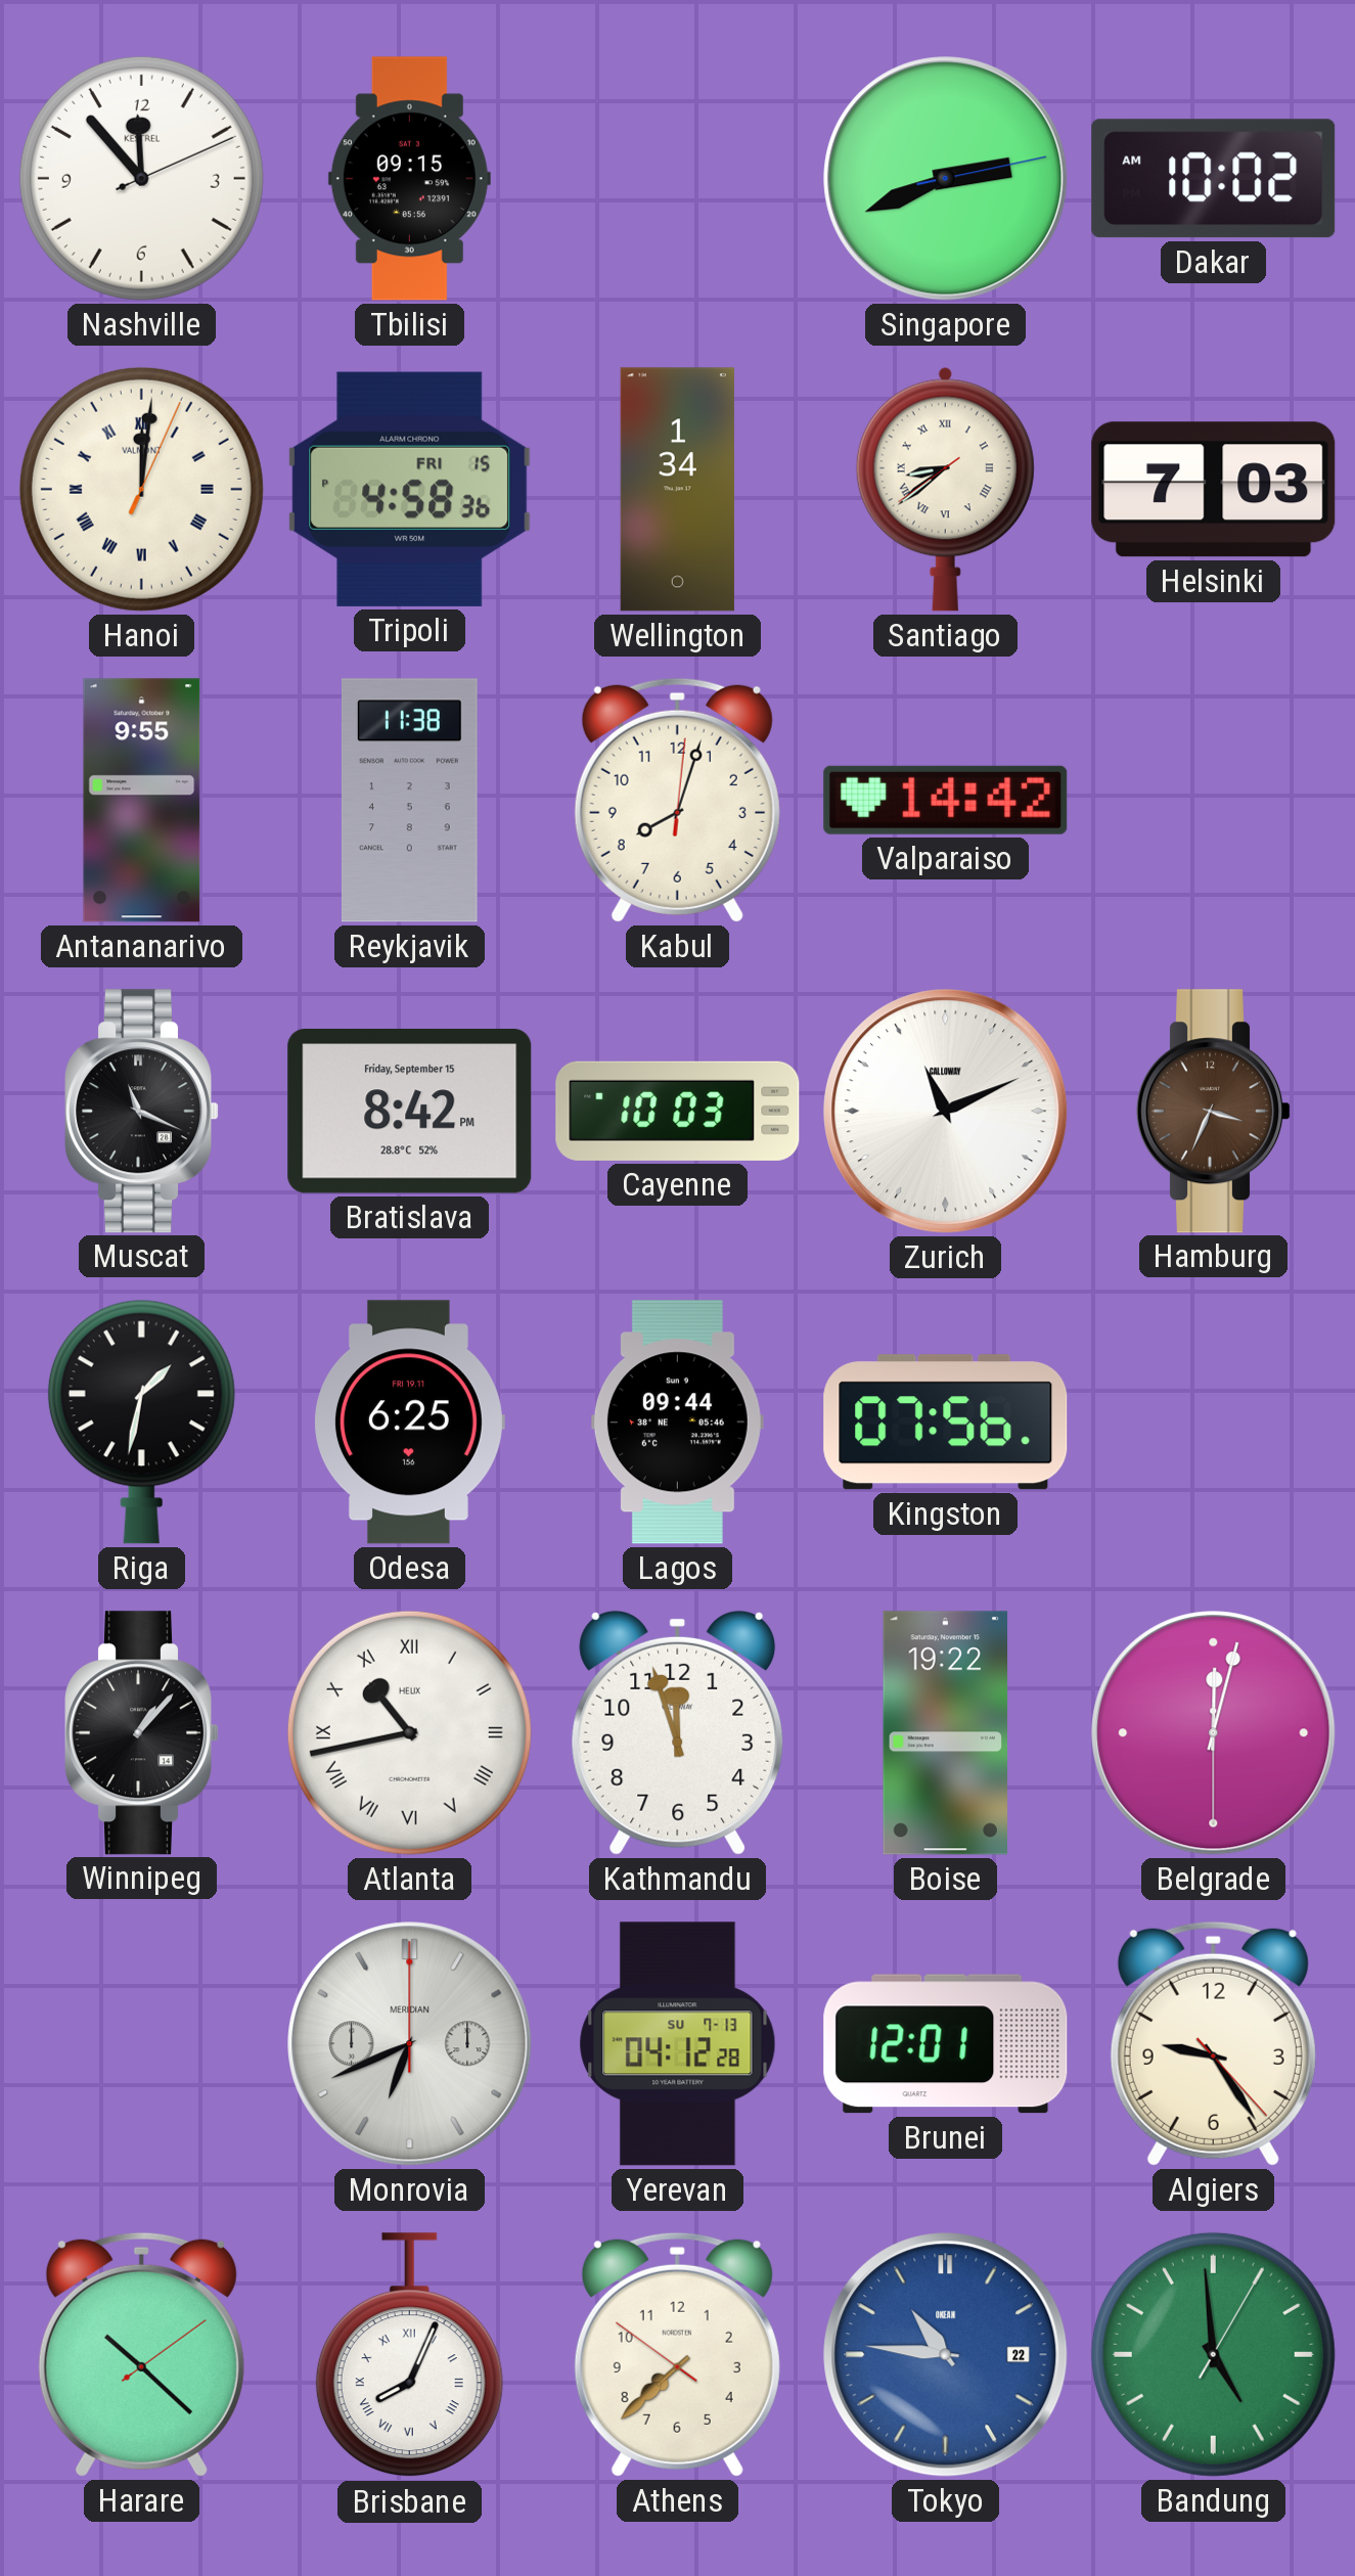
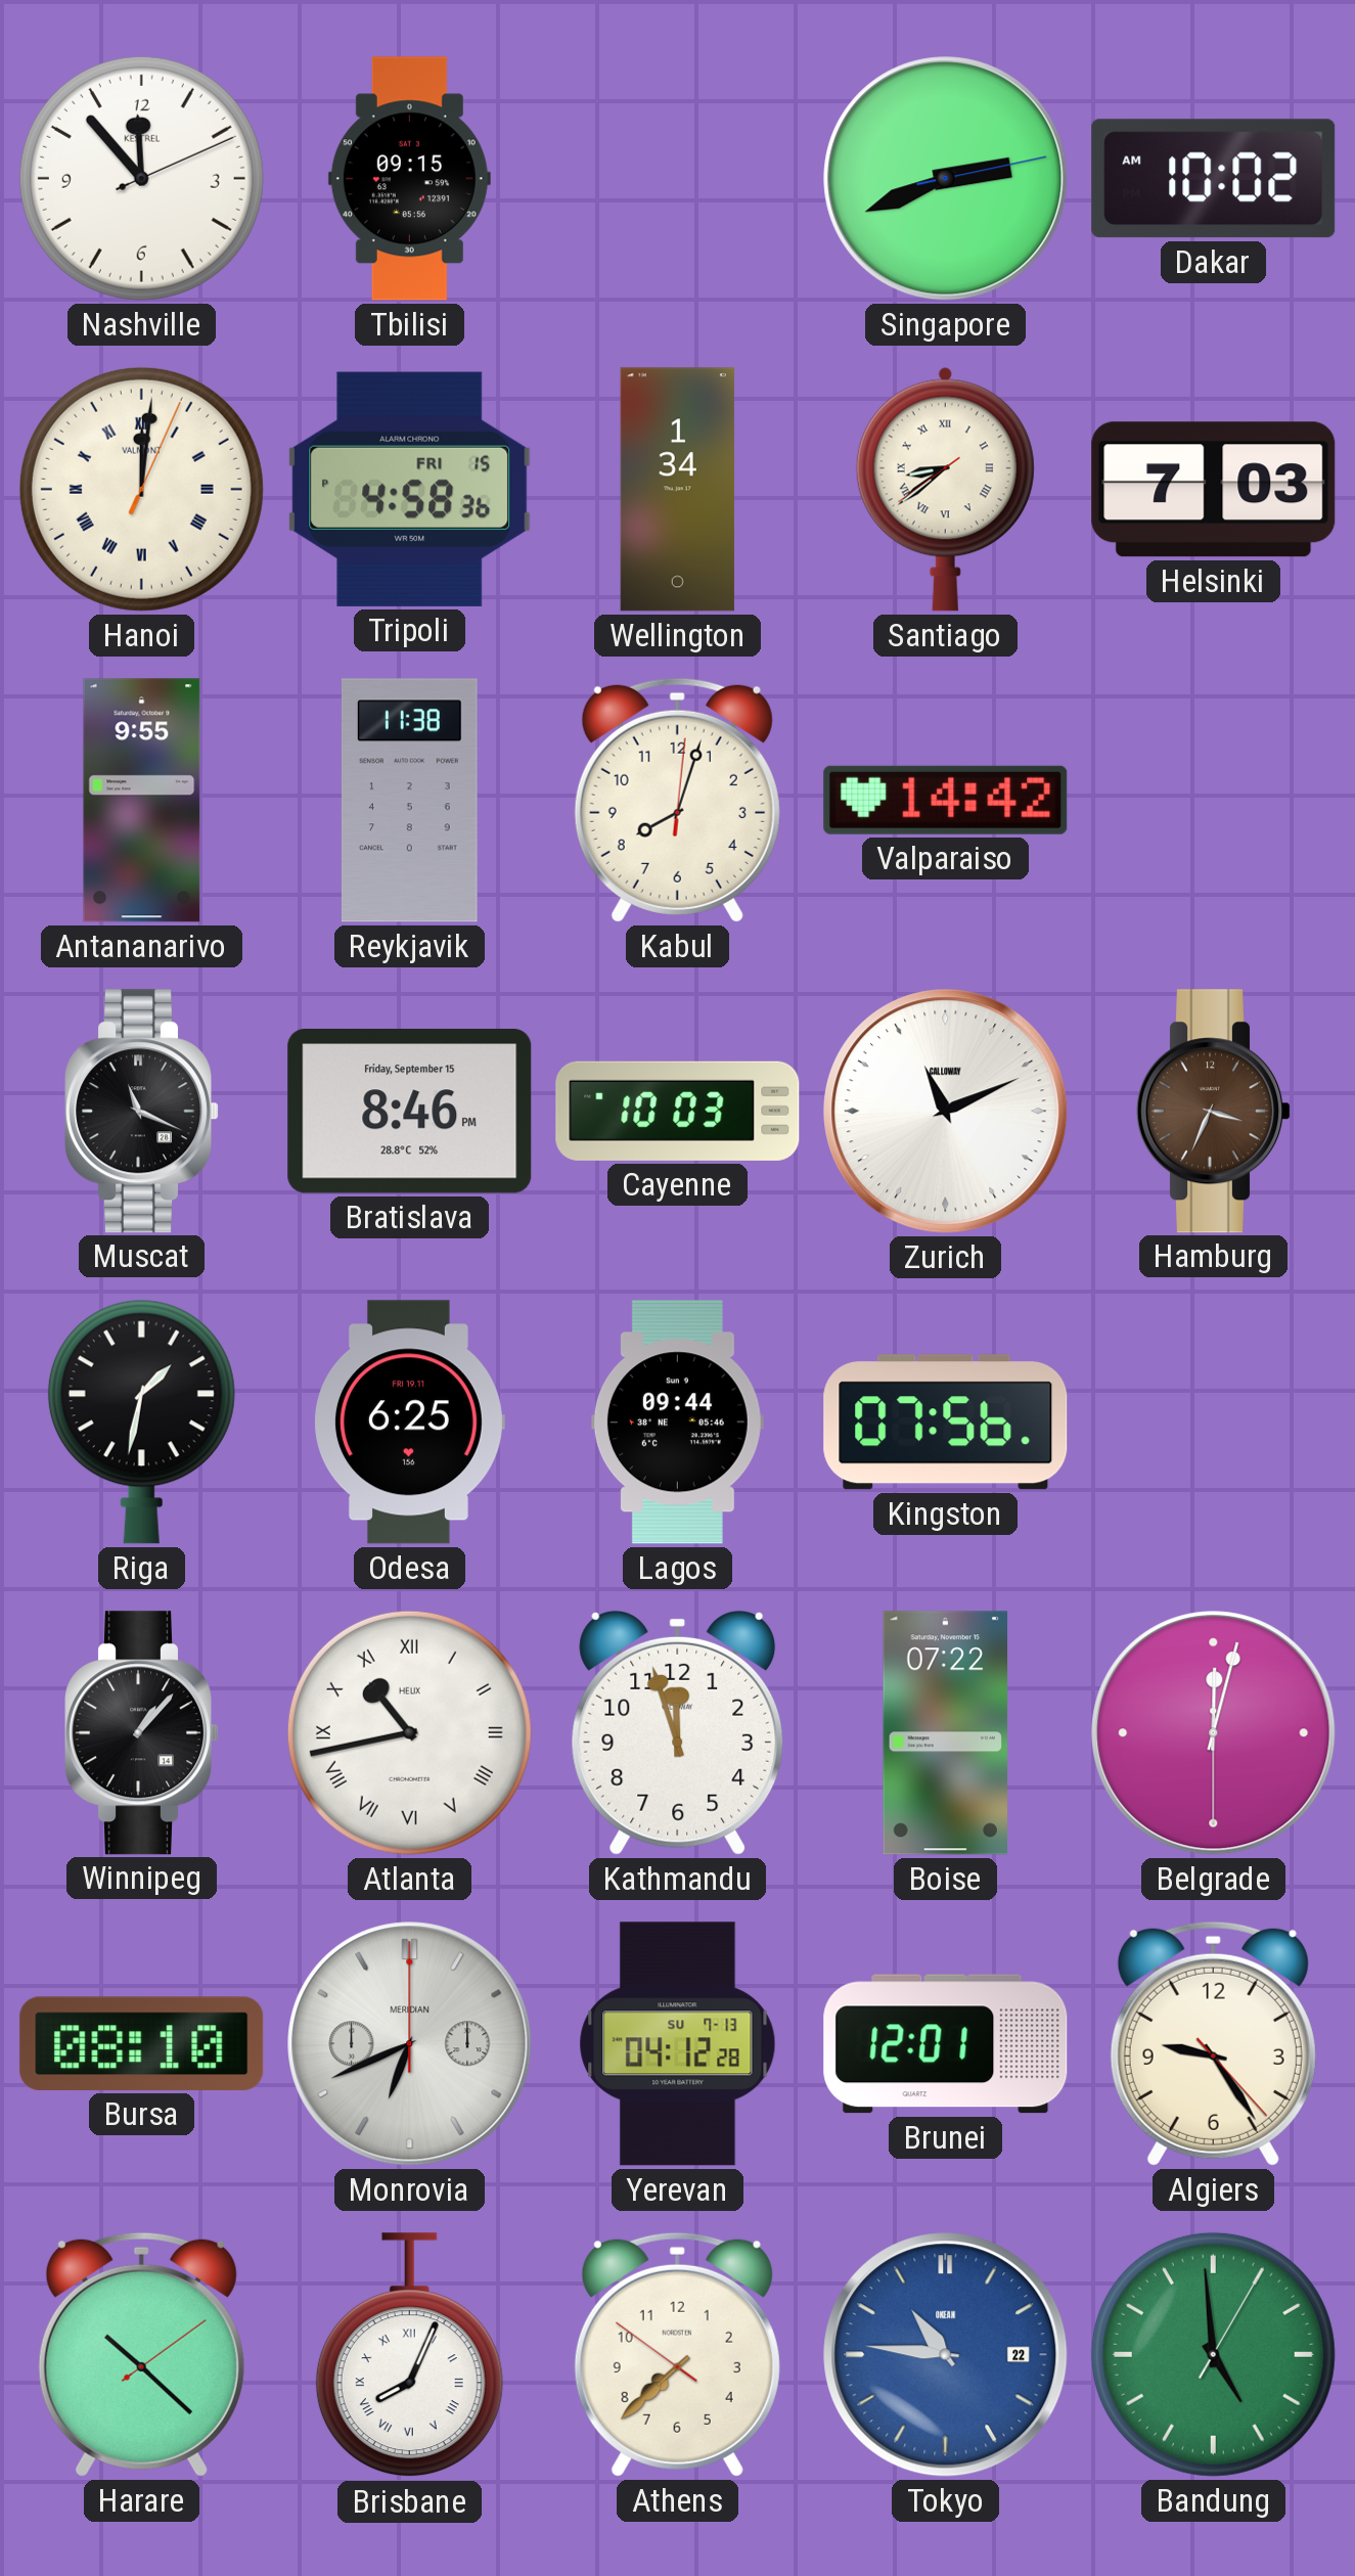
Bratislava: 8:42 -> 8:46
Boise: 19:22 -> 07:22
Bursa: none -> 08:10
